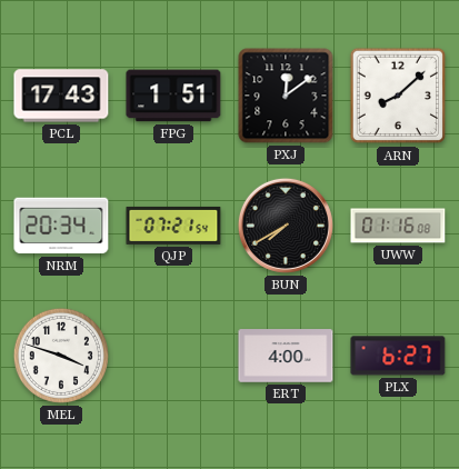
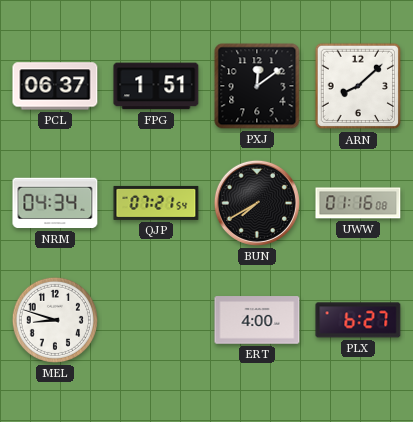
PCL: 17:43 -> 06:37
NRM: 20:34 -> 04:34
MEL: 3:48 -> 8:48
